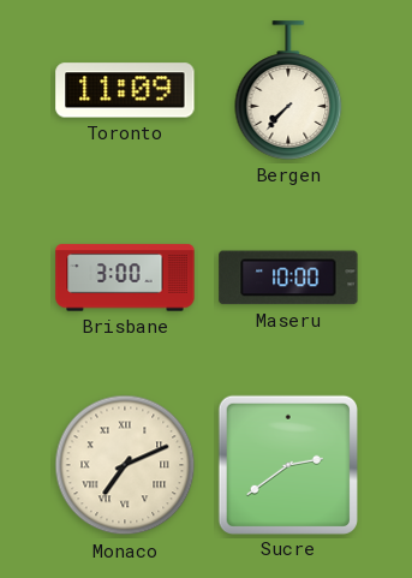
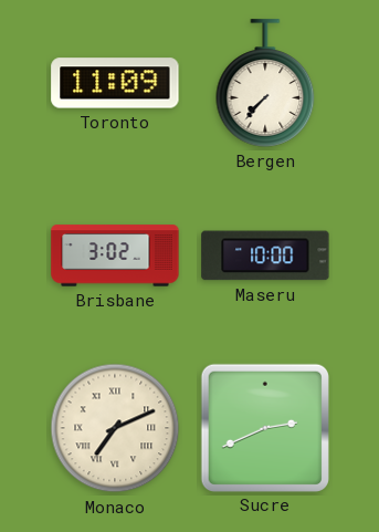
Brisbane: 3:00 -> 3:02
Sucre: 2:39 -> 2:41
